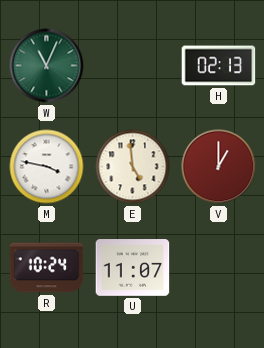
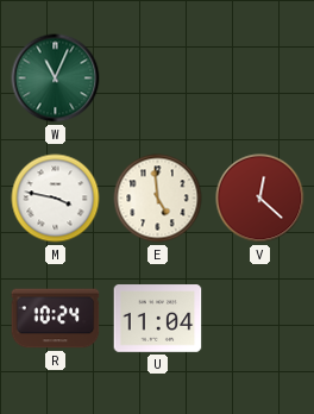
H: 02:13 -> none
V: 1:00 -> 12:22
U: 11:07 -> 11:04
